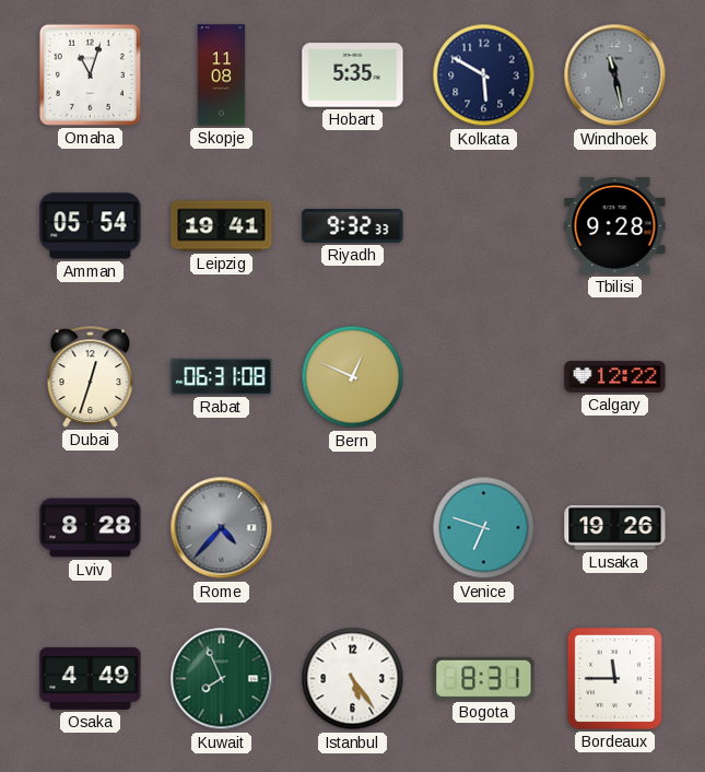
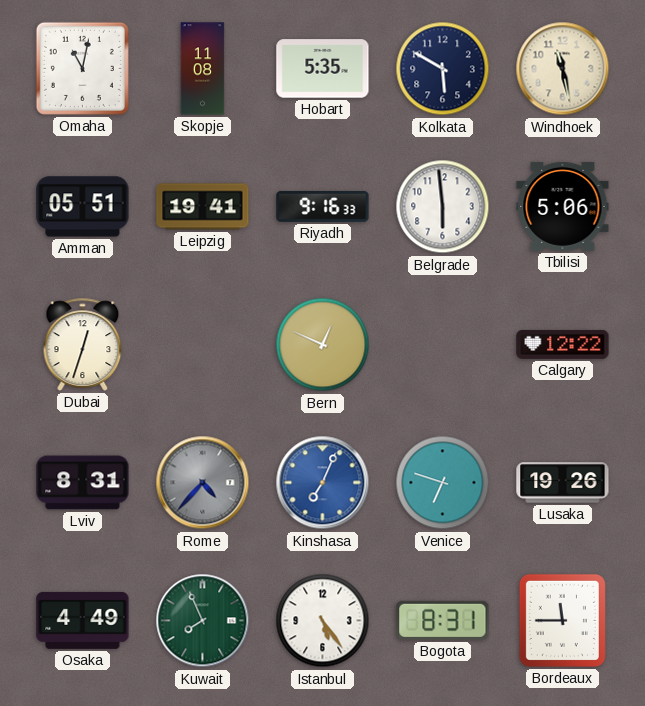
Omaha: 11:03 -> 11:02
Windhoek dial: grey -> cream
Amman: 05:54 -> 05:51
Riyadh: 9:32 -> 9:16
Belgrade: none -> 5:59
Tbilisi: 9:28 -> 5:06
Rabat: 06:31 -> none
Lviv: 8:28 -> 8:31
Kinshasa: none -> 7:04
